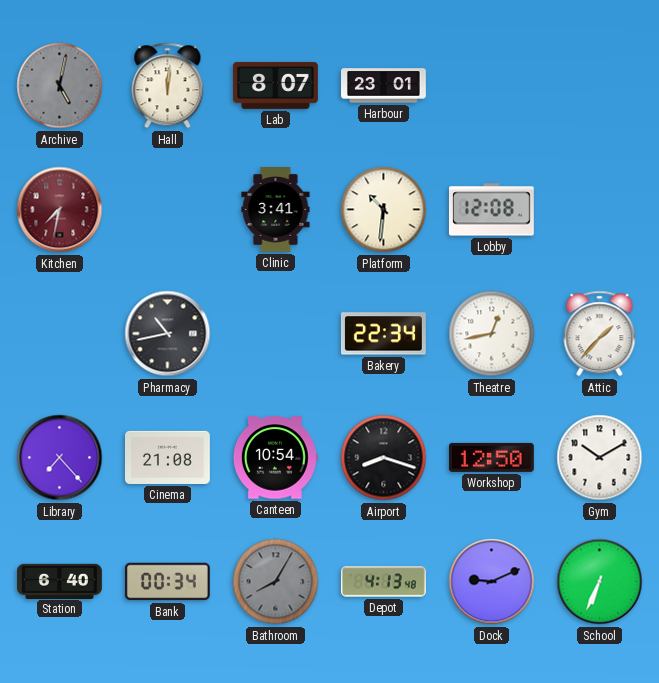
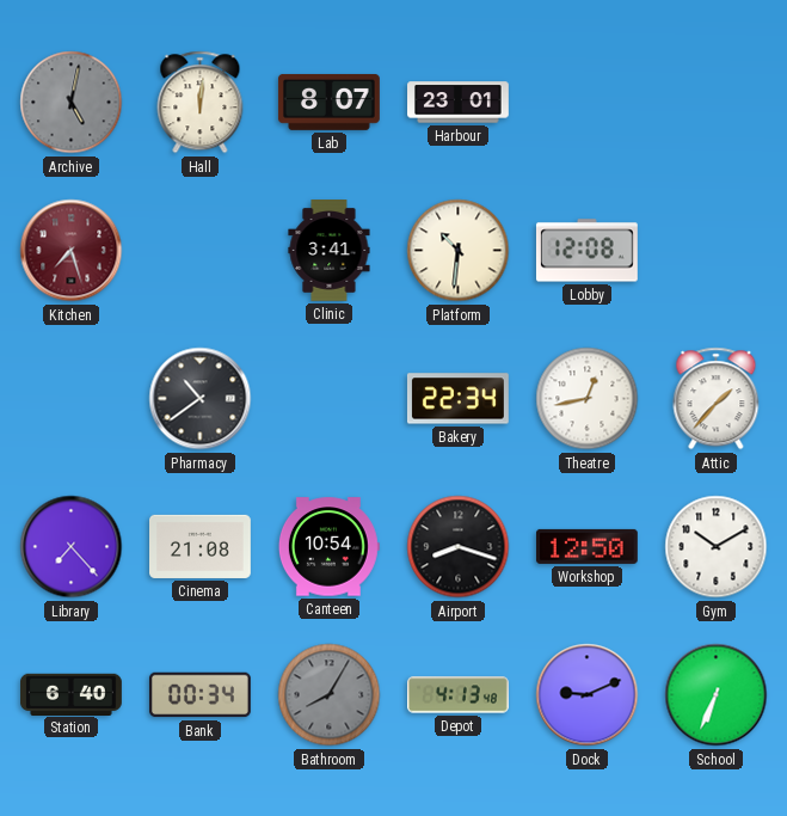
Kitchen: 7:32 -> 7:27
Pharmacy: 10:43 -> 10:39
